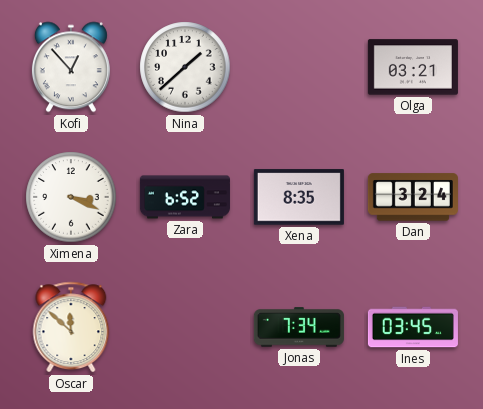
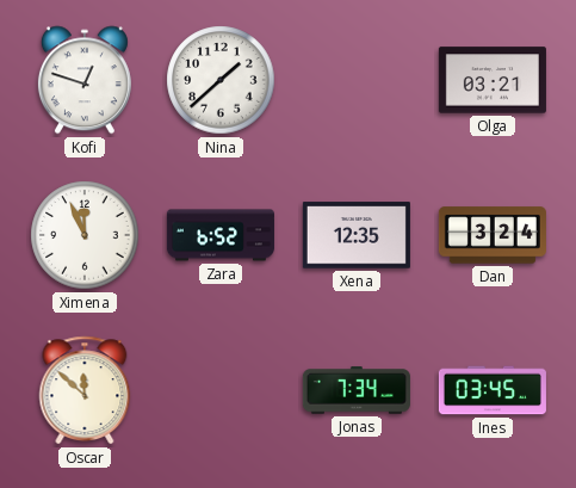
Kofi: 12:53 -> 12:48
Ximena: 3:19 -> 11:56
Xena: 8:35 -> 12:35
